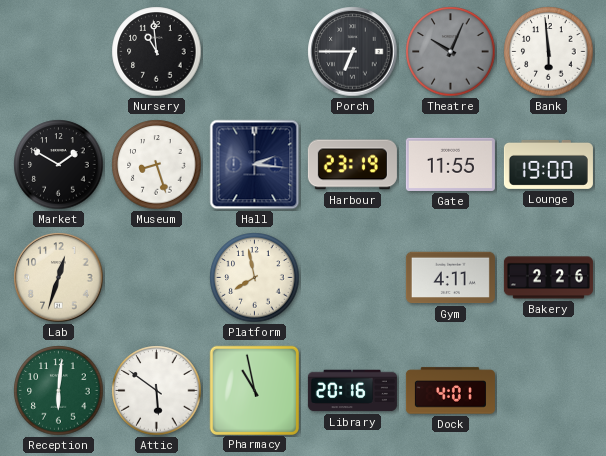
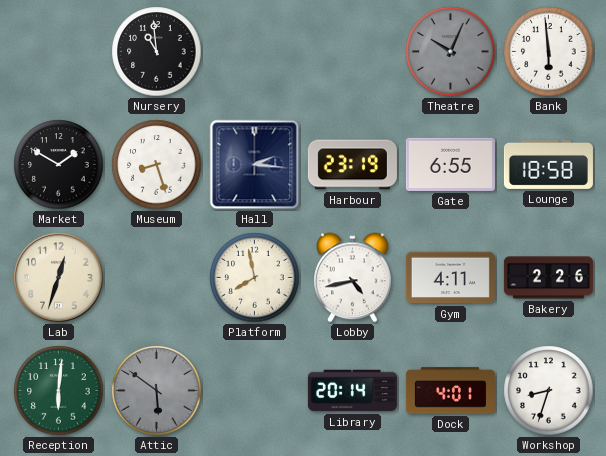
Porch: 6:45 -> none
Gate: 11:55 -> 6:55
Lounge: 19:00 -> 18:58
Lobby: none -> 4:43
Attic dial: white -> grey
Pharmacy: 10:58 -> none
Library: 20:16 -> 20:14
Workshop: none -> 8:33
